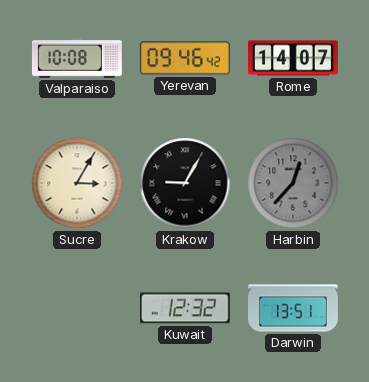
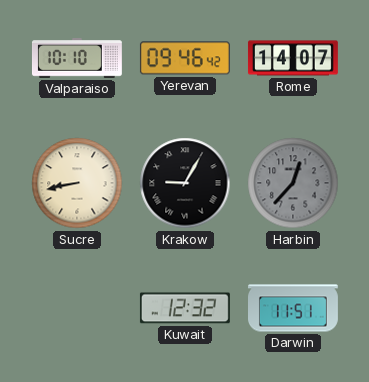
Valparaiso: 10:08 -> 10:10
Sucre: 3:05 -> 8:43
Darwin: 13:51 -> 11:51
